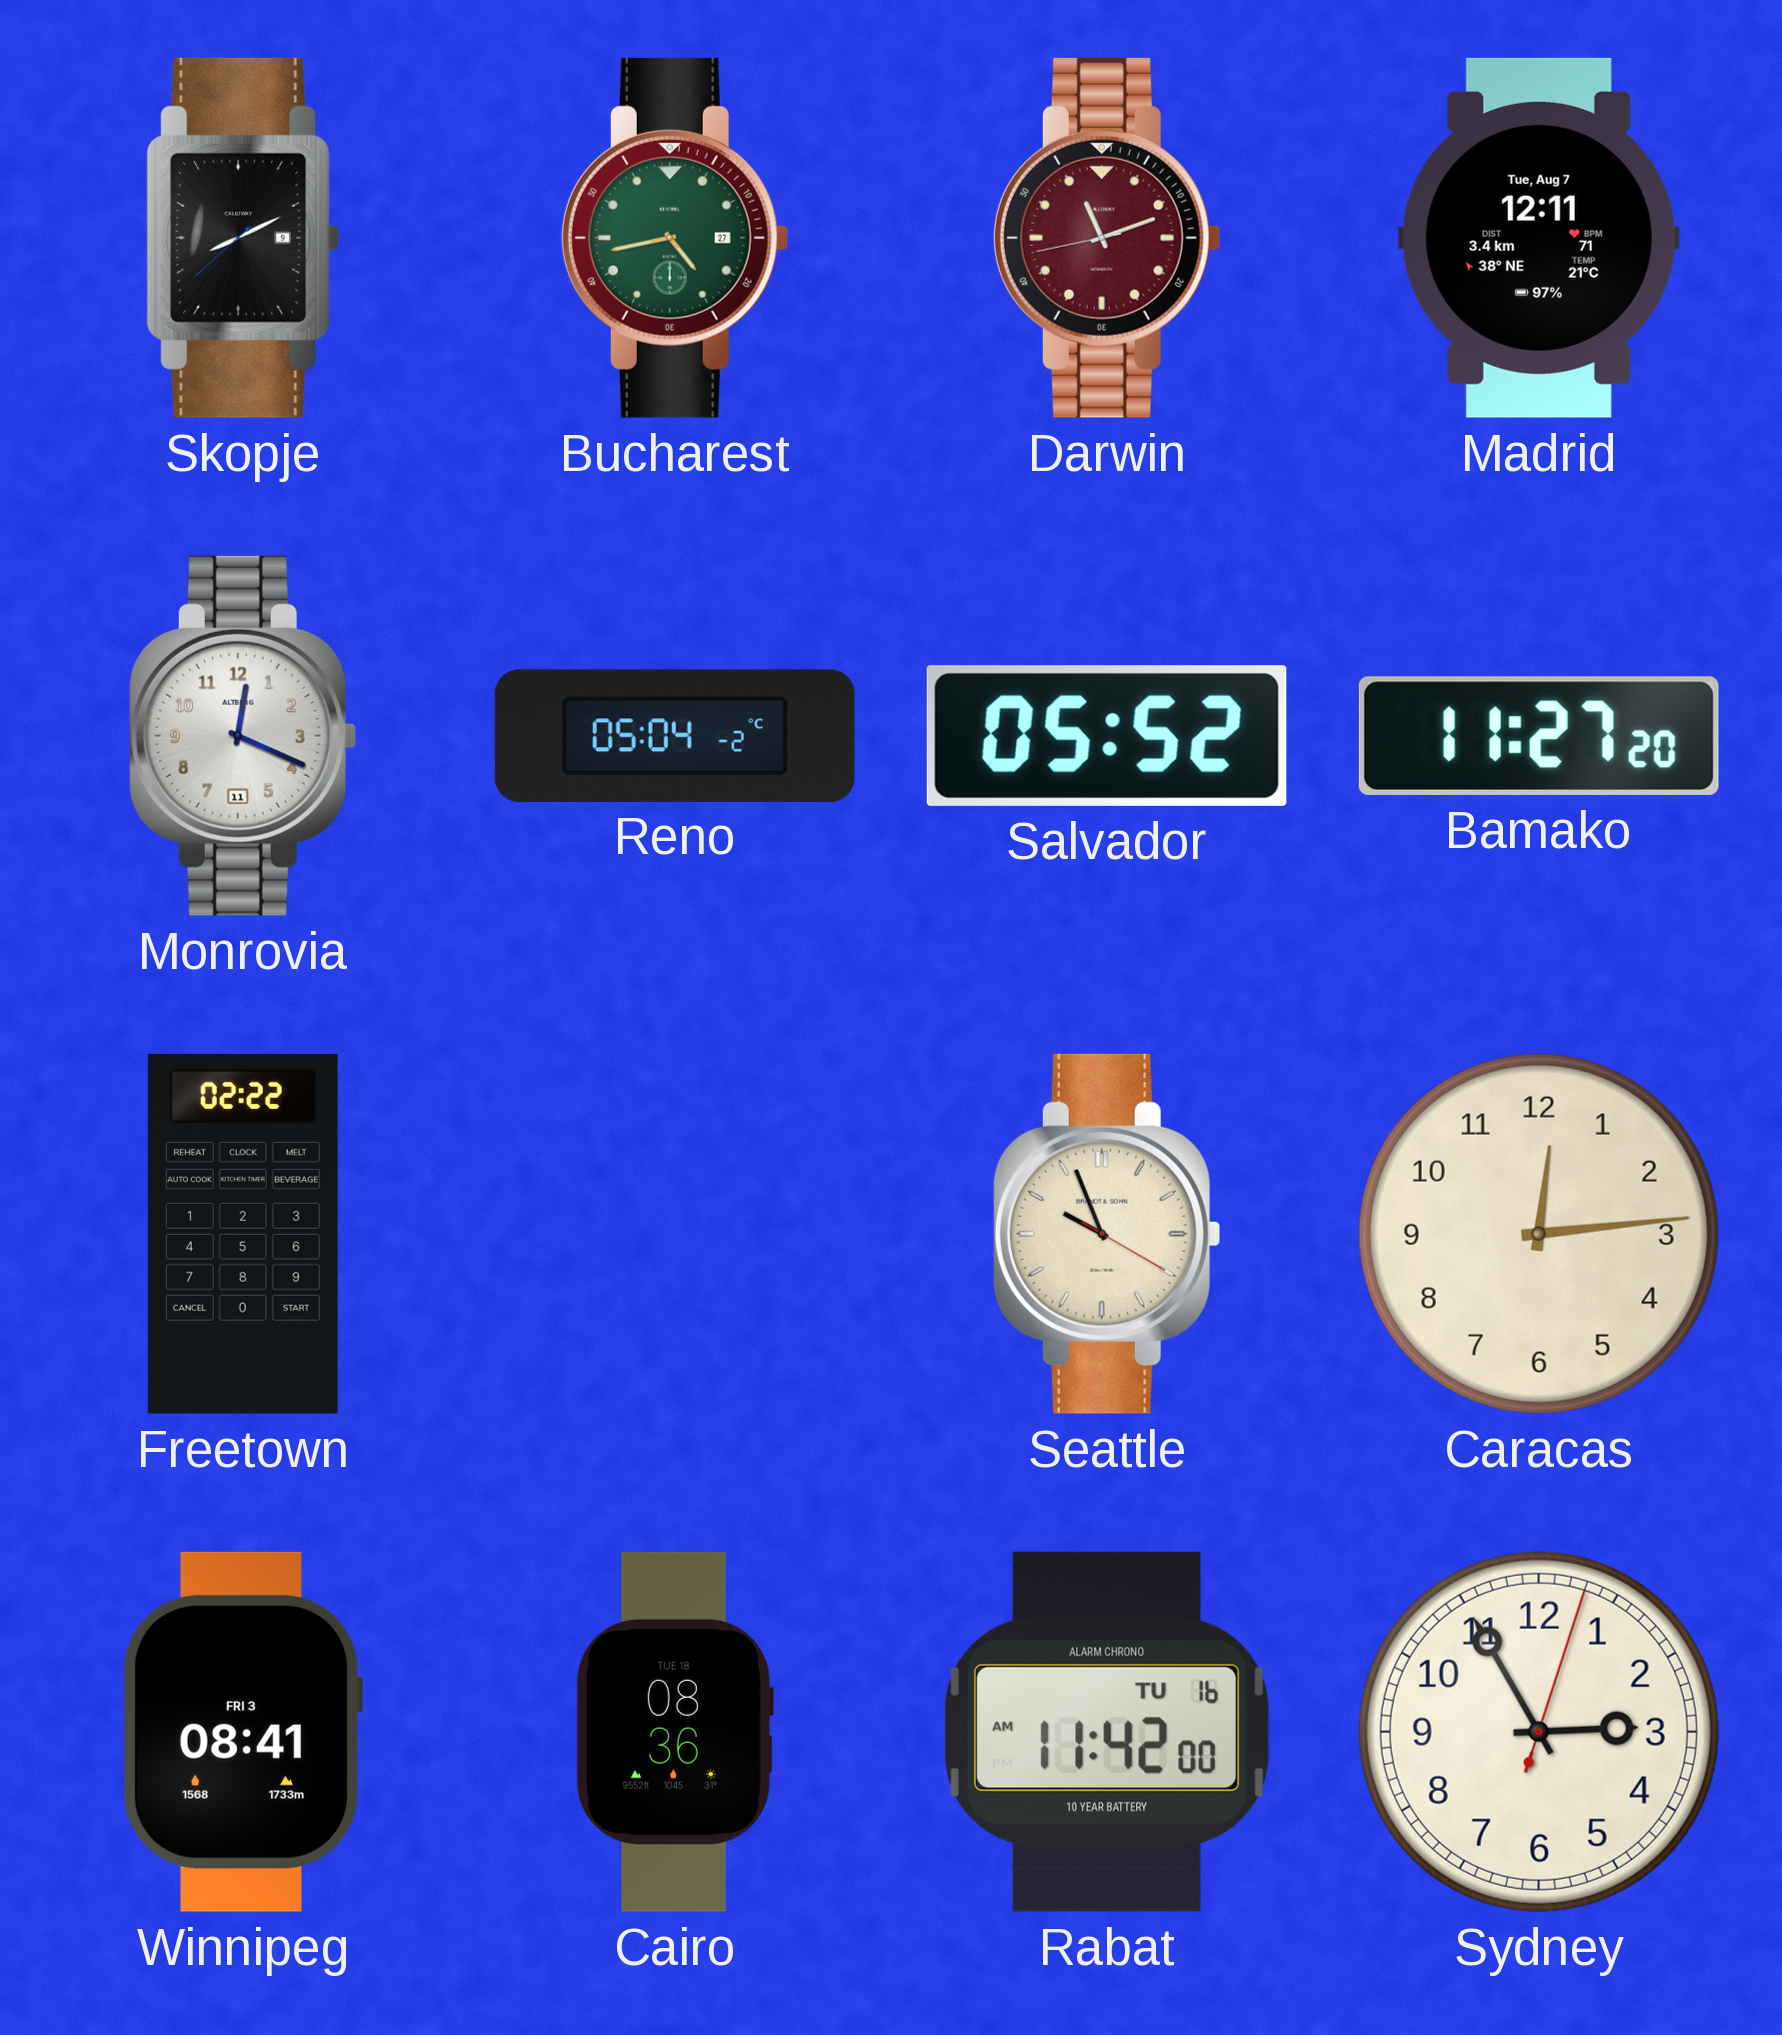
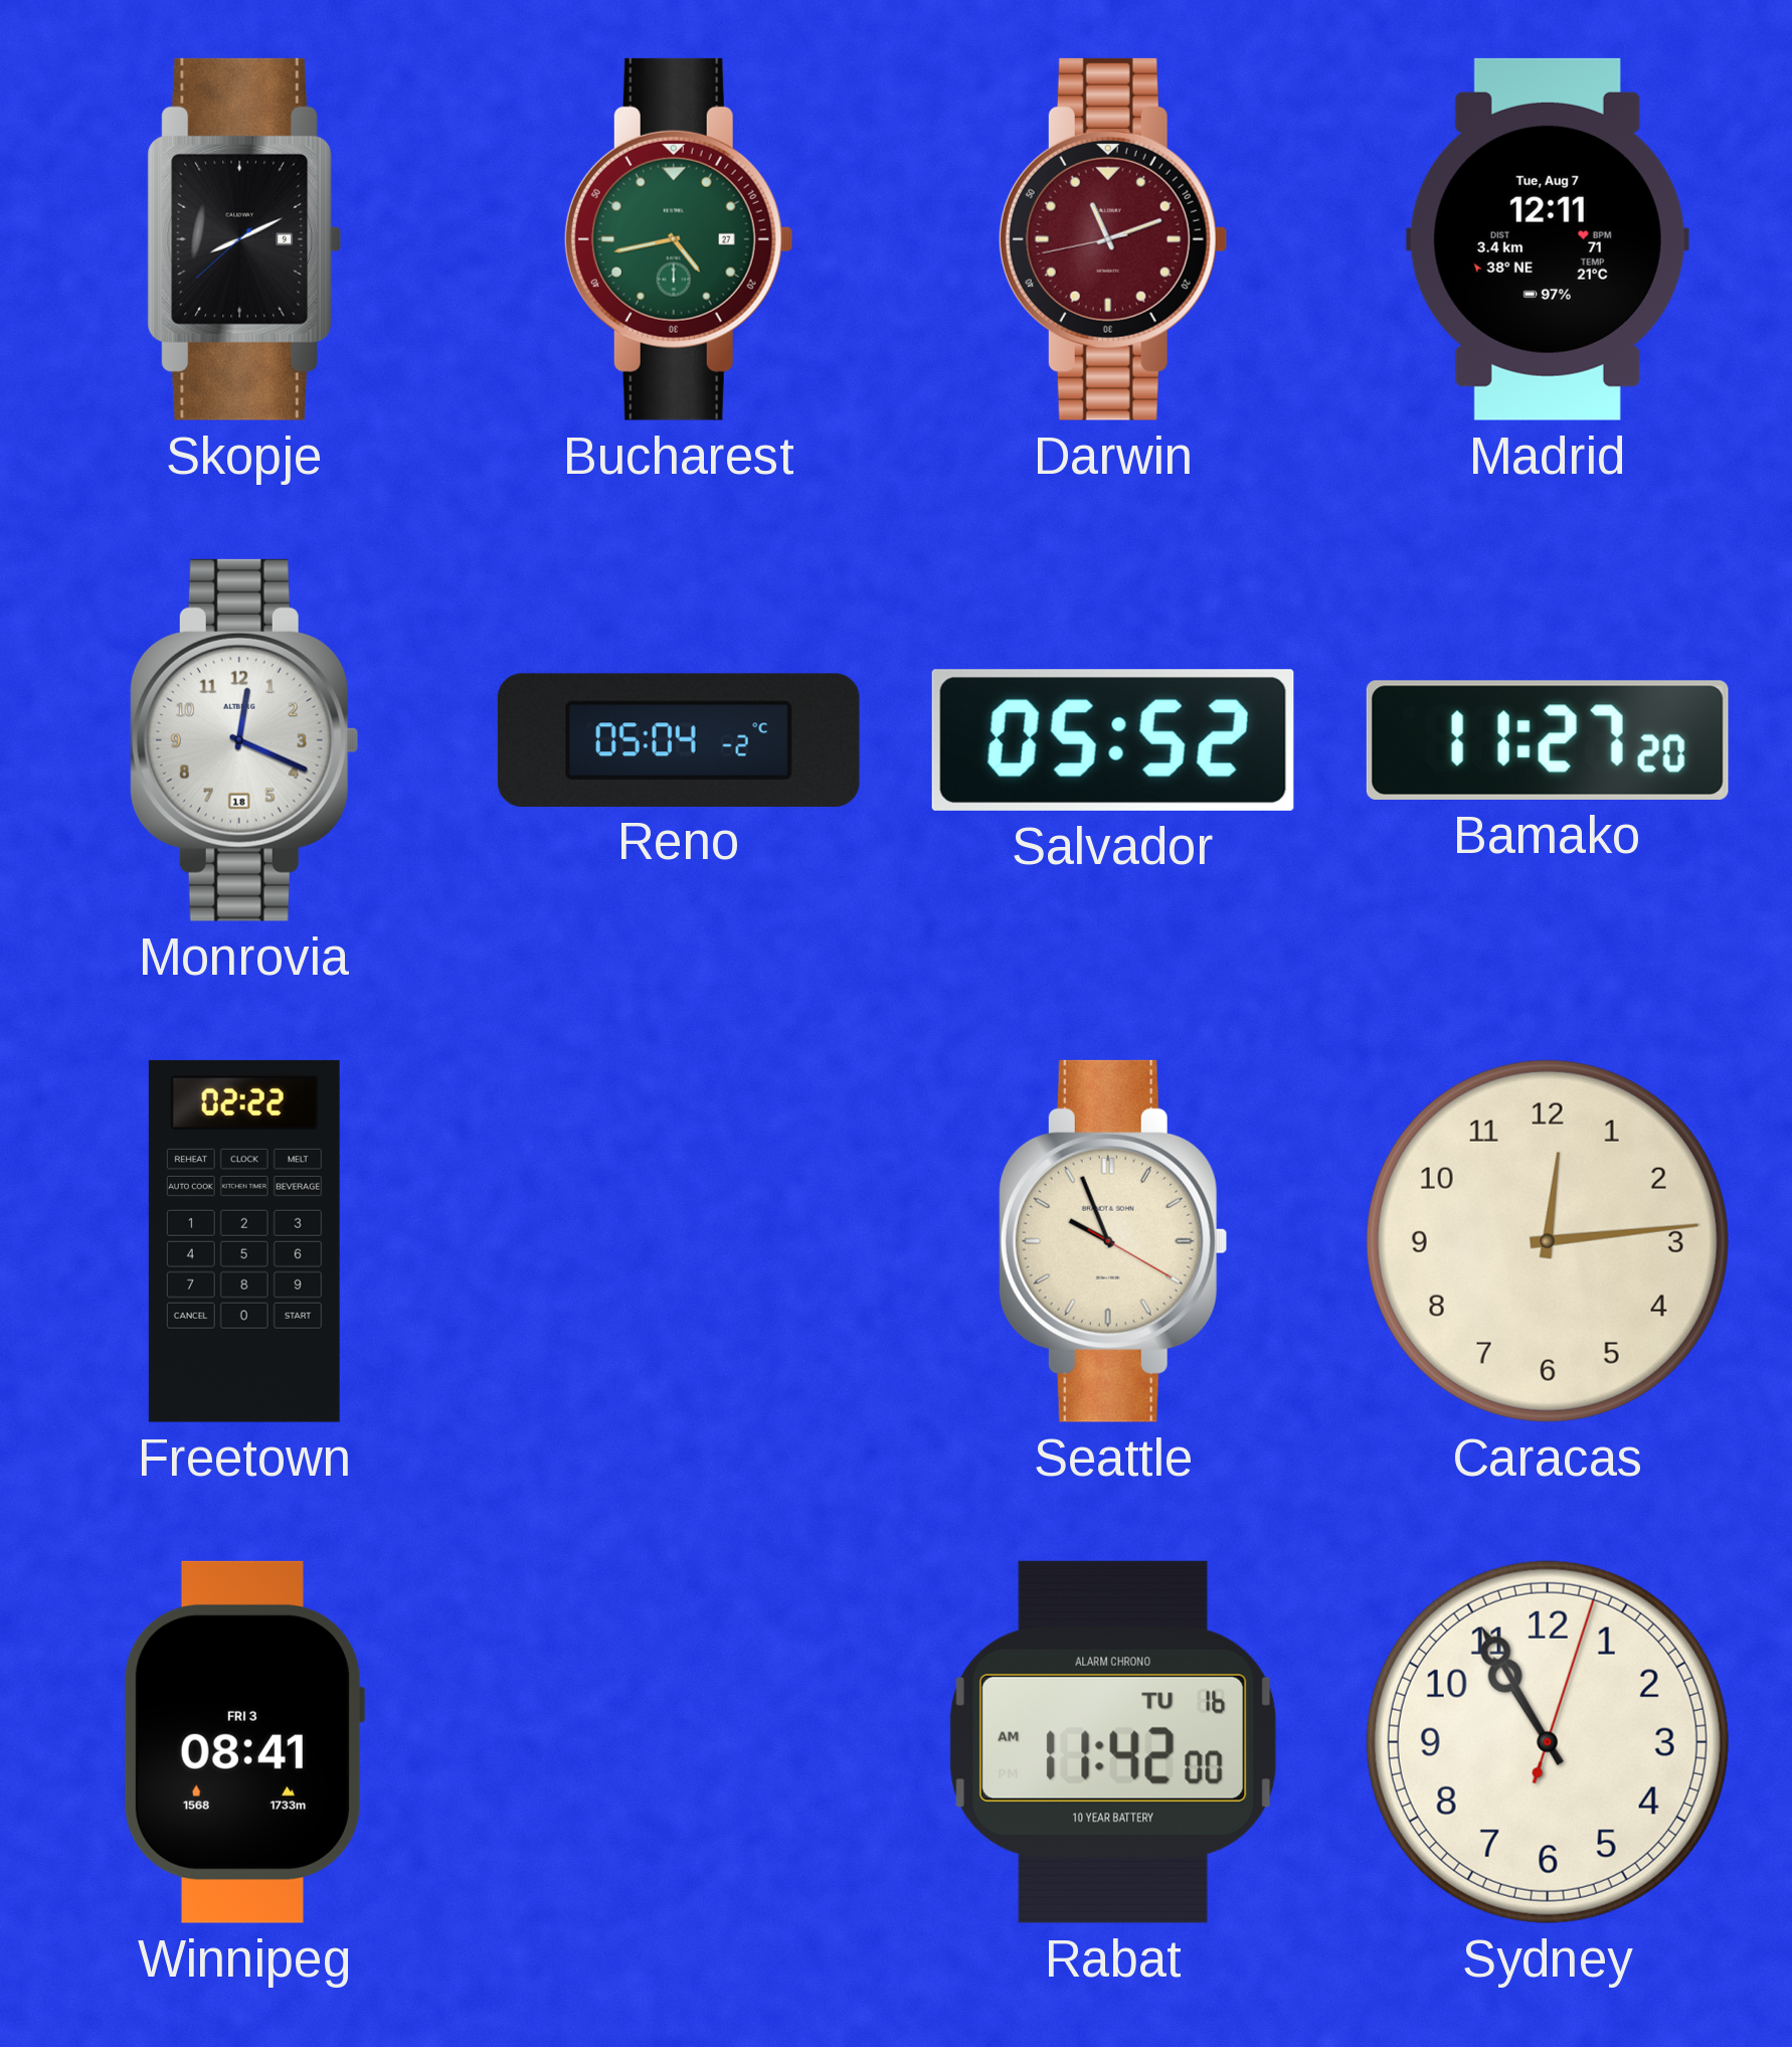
Monrovia date: 11 -> 18
Cairo: 08:36 -> none
Sydney: 2:55 -> 10:55
